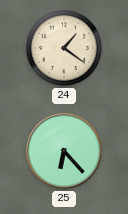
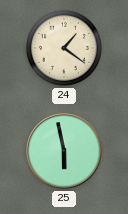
25: 6:23 -> 5:58
